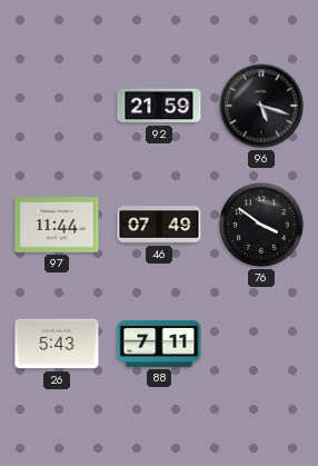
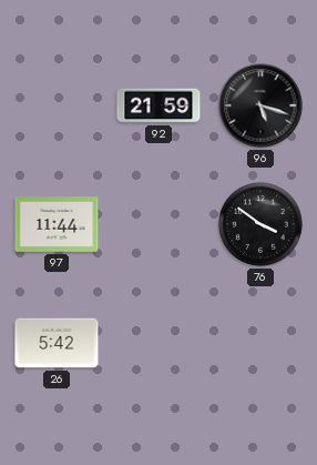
46: 07:49 -> none
26: 5:43 -> 5:42
88: 7:11 -> none
